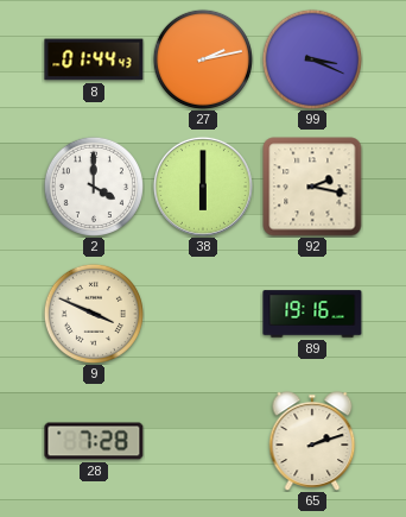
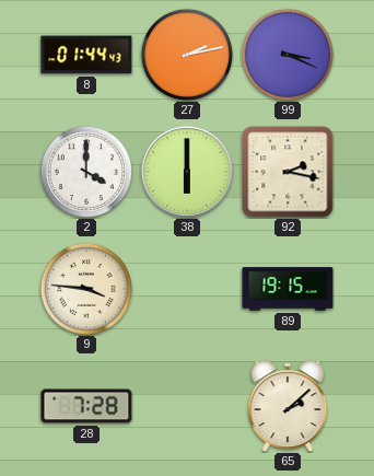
9: 3:49 -> 3:46
89: 19:16 -> 19:15
65: 2:12 -> 2:08
